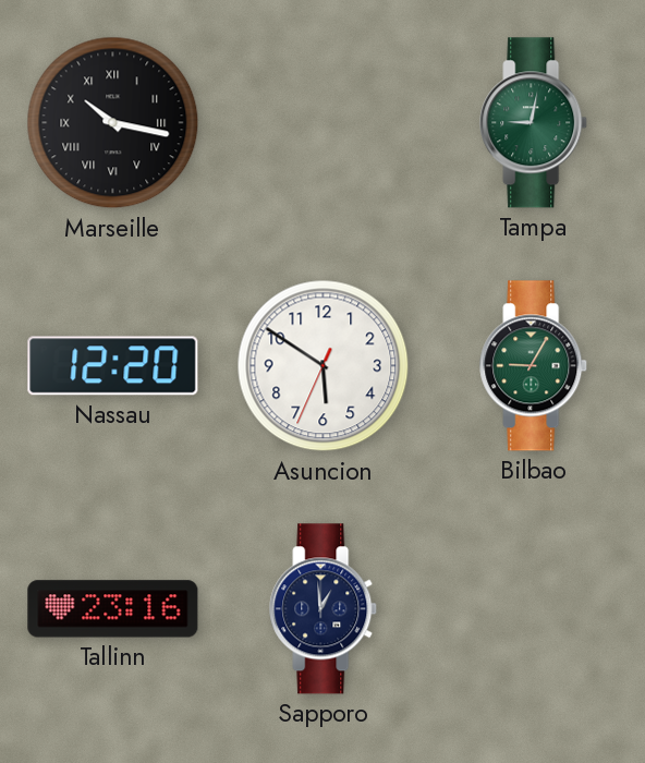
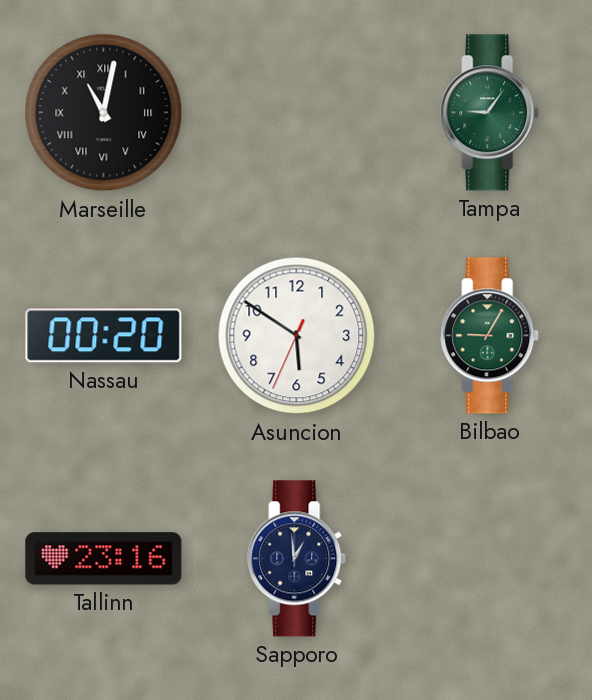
Marseille: 10:17 -> 11:02
Tampa: 9:02 -> 9:06
Nassau: 12:20 -> 00:20
